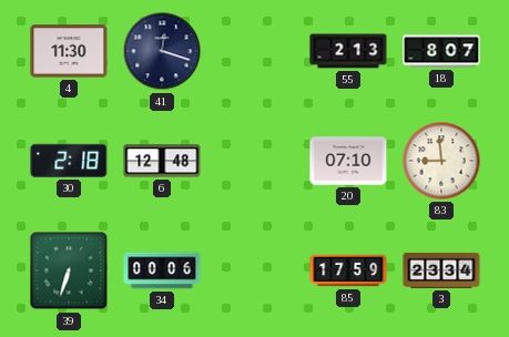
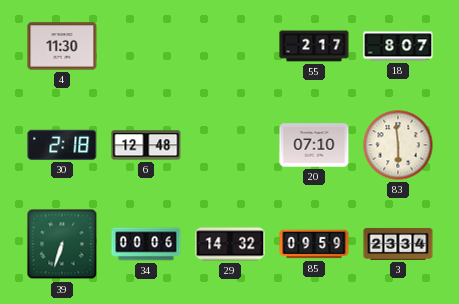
41: 12:18 -> none
55: 2:13 -> 2:17
83: 8:59 -> 5:59
29: none -> 14:32
85: 17:59 -> 09:59
